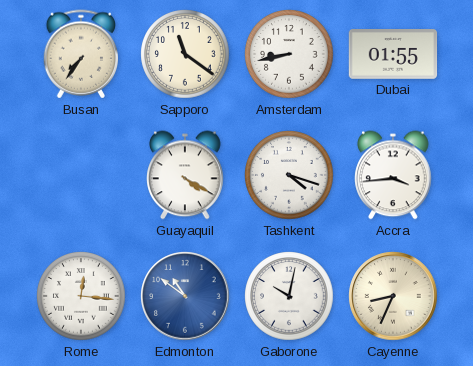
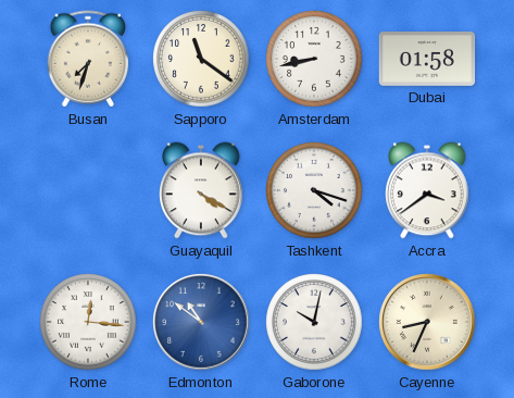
Busan: 7:36 -> 7:33
Dubai: 01:55 -> 01:58
Accra: 3:44 -> 3:39
